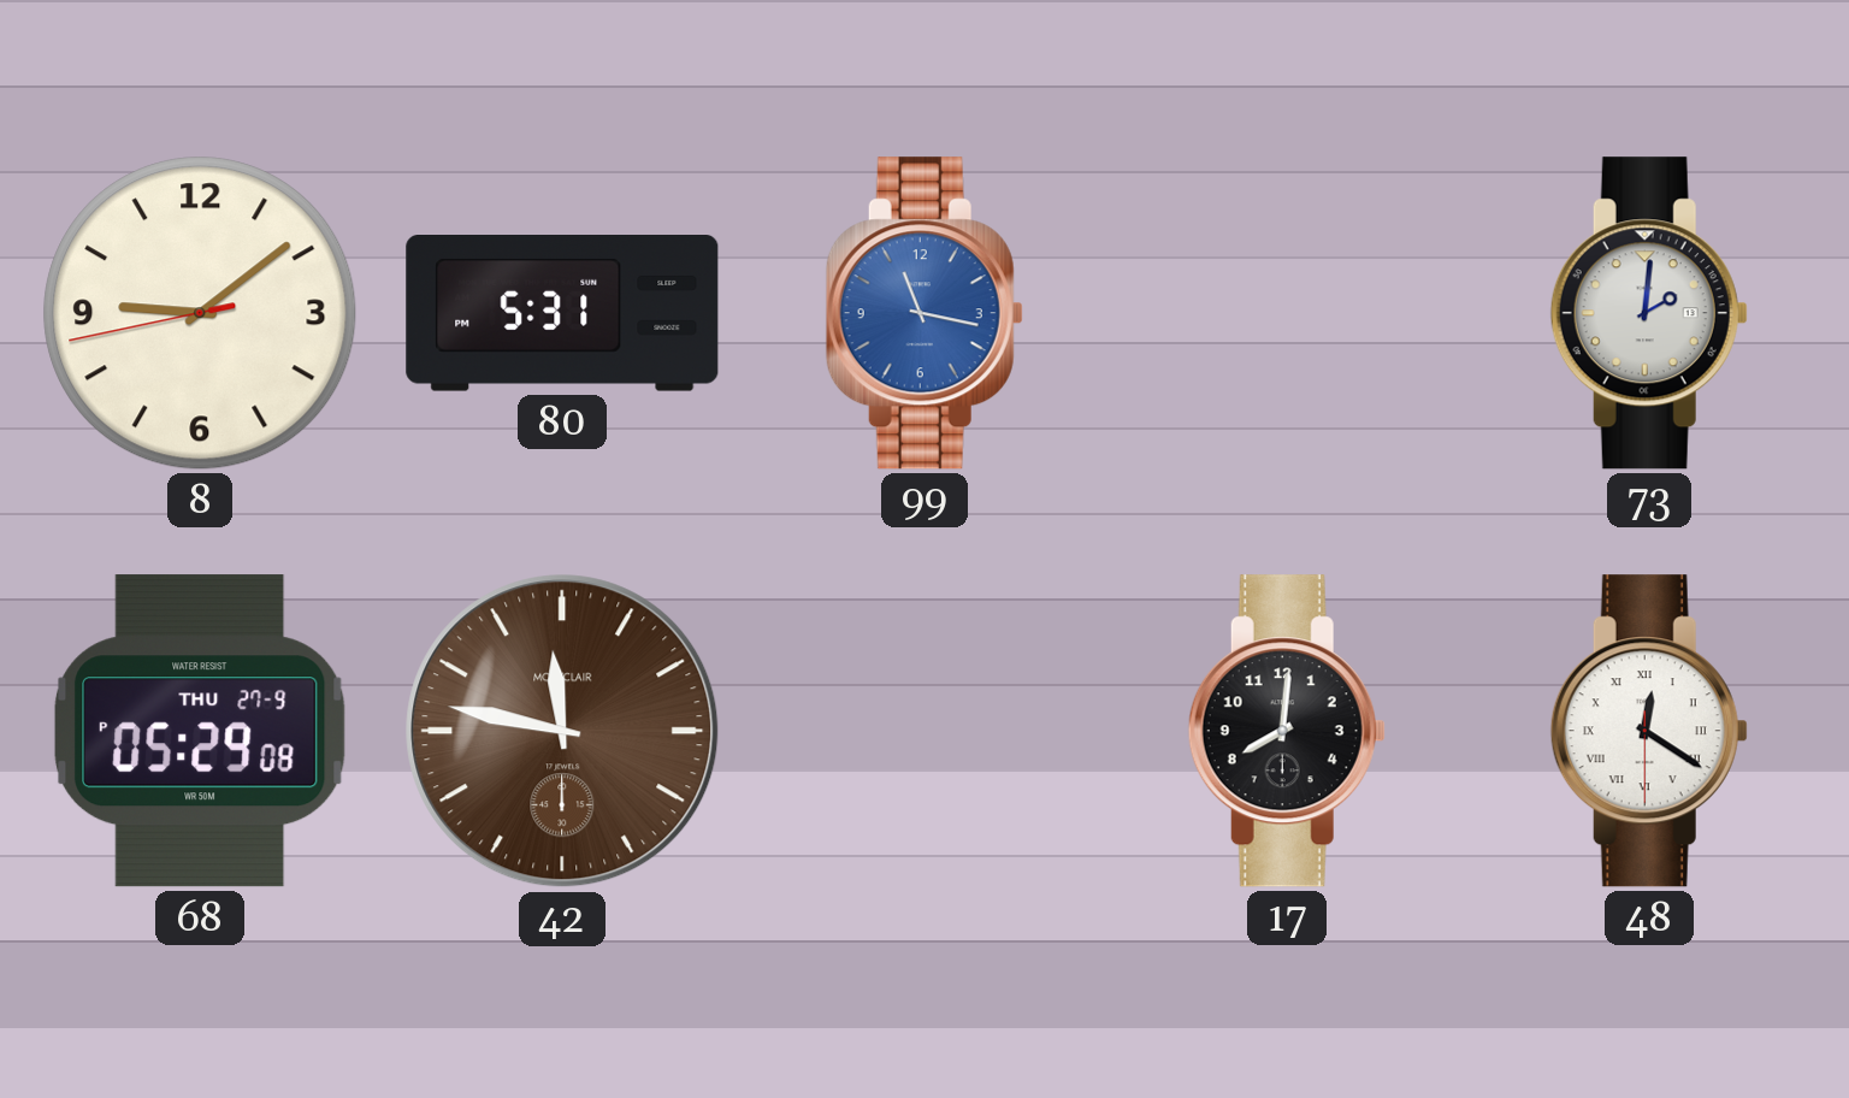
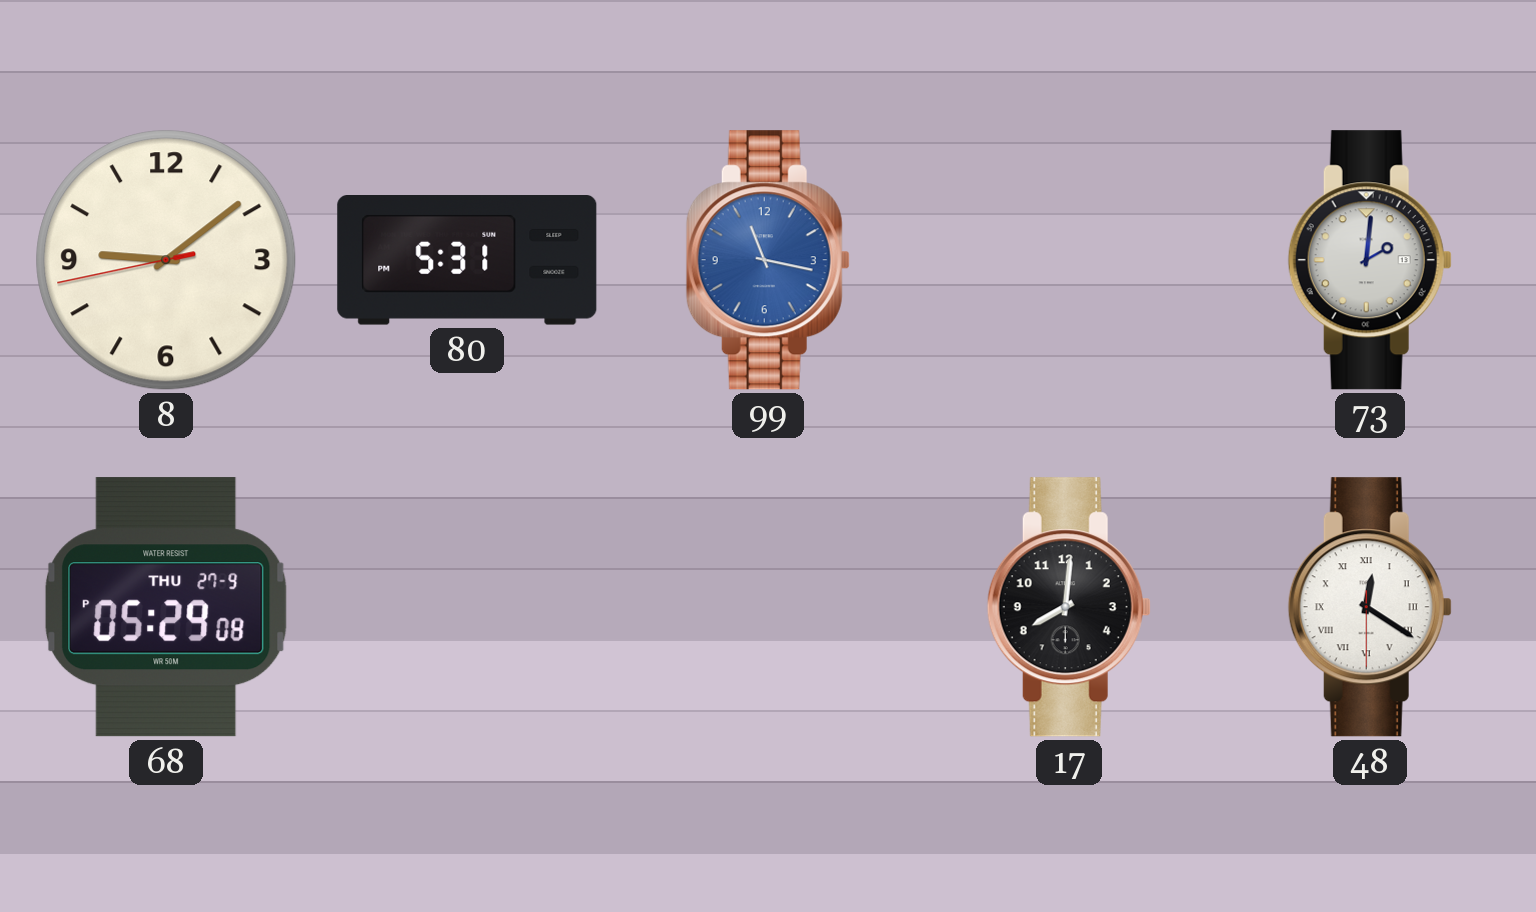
42: 11:47 -> none
